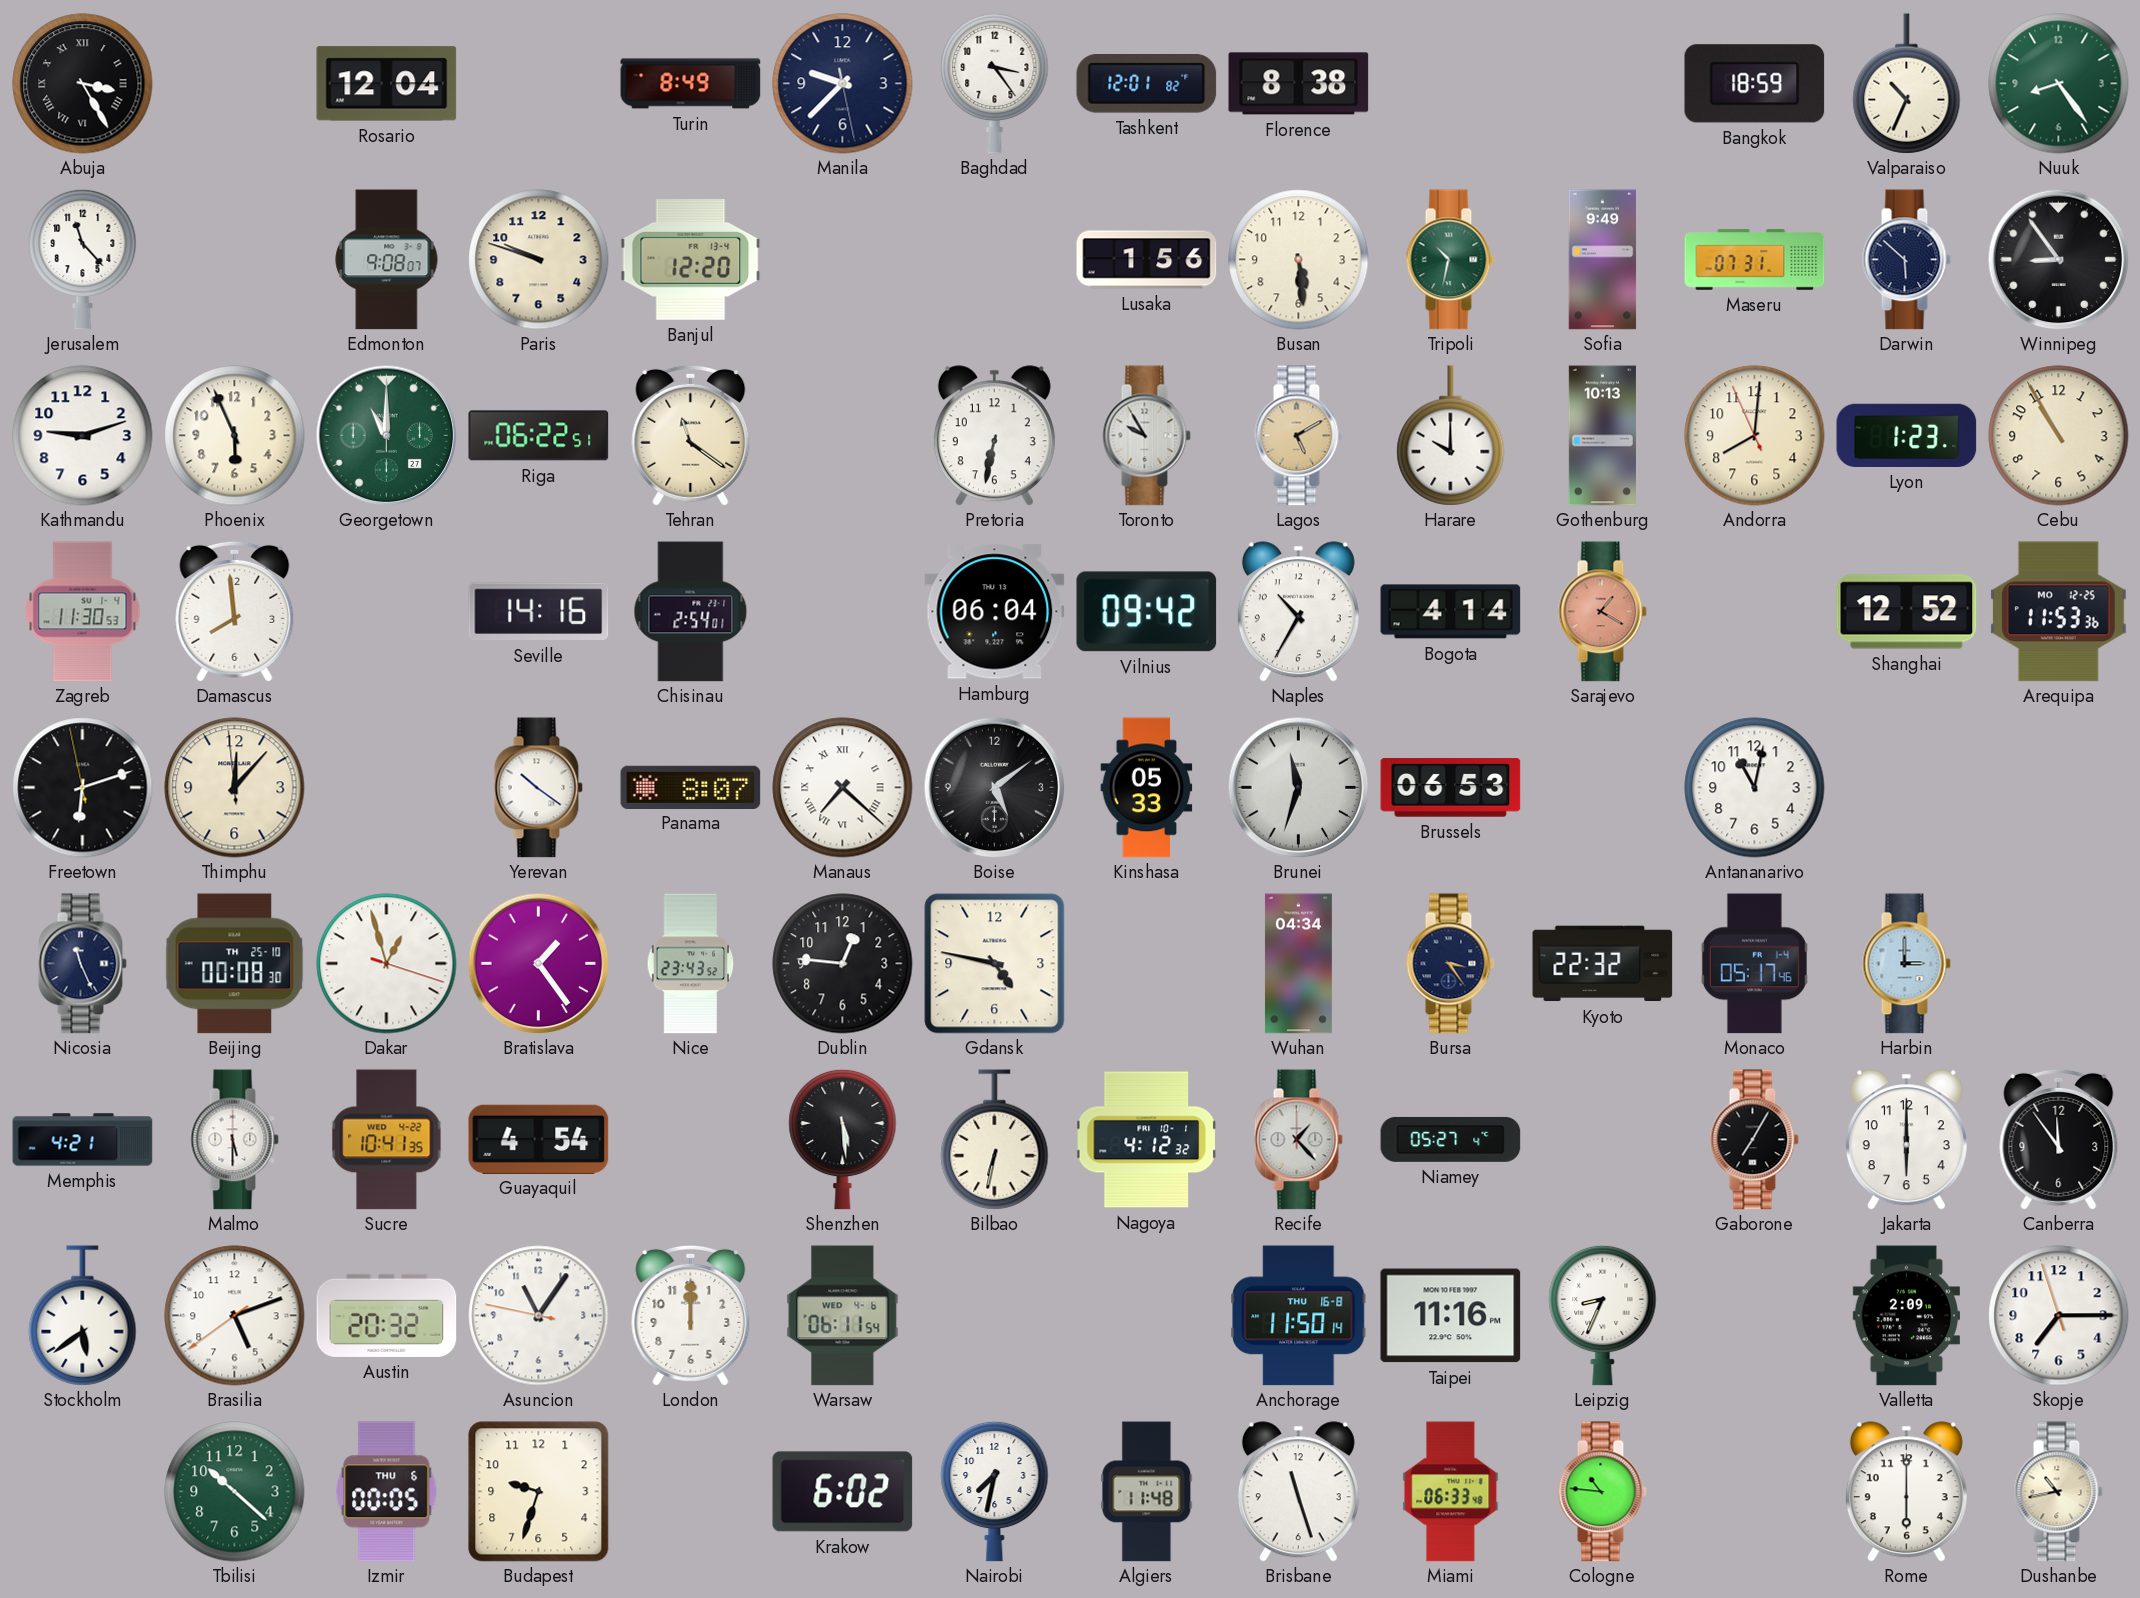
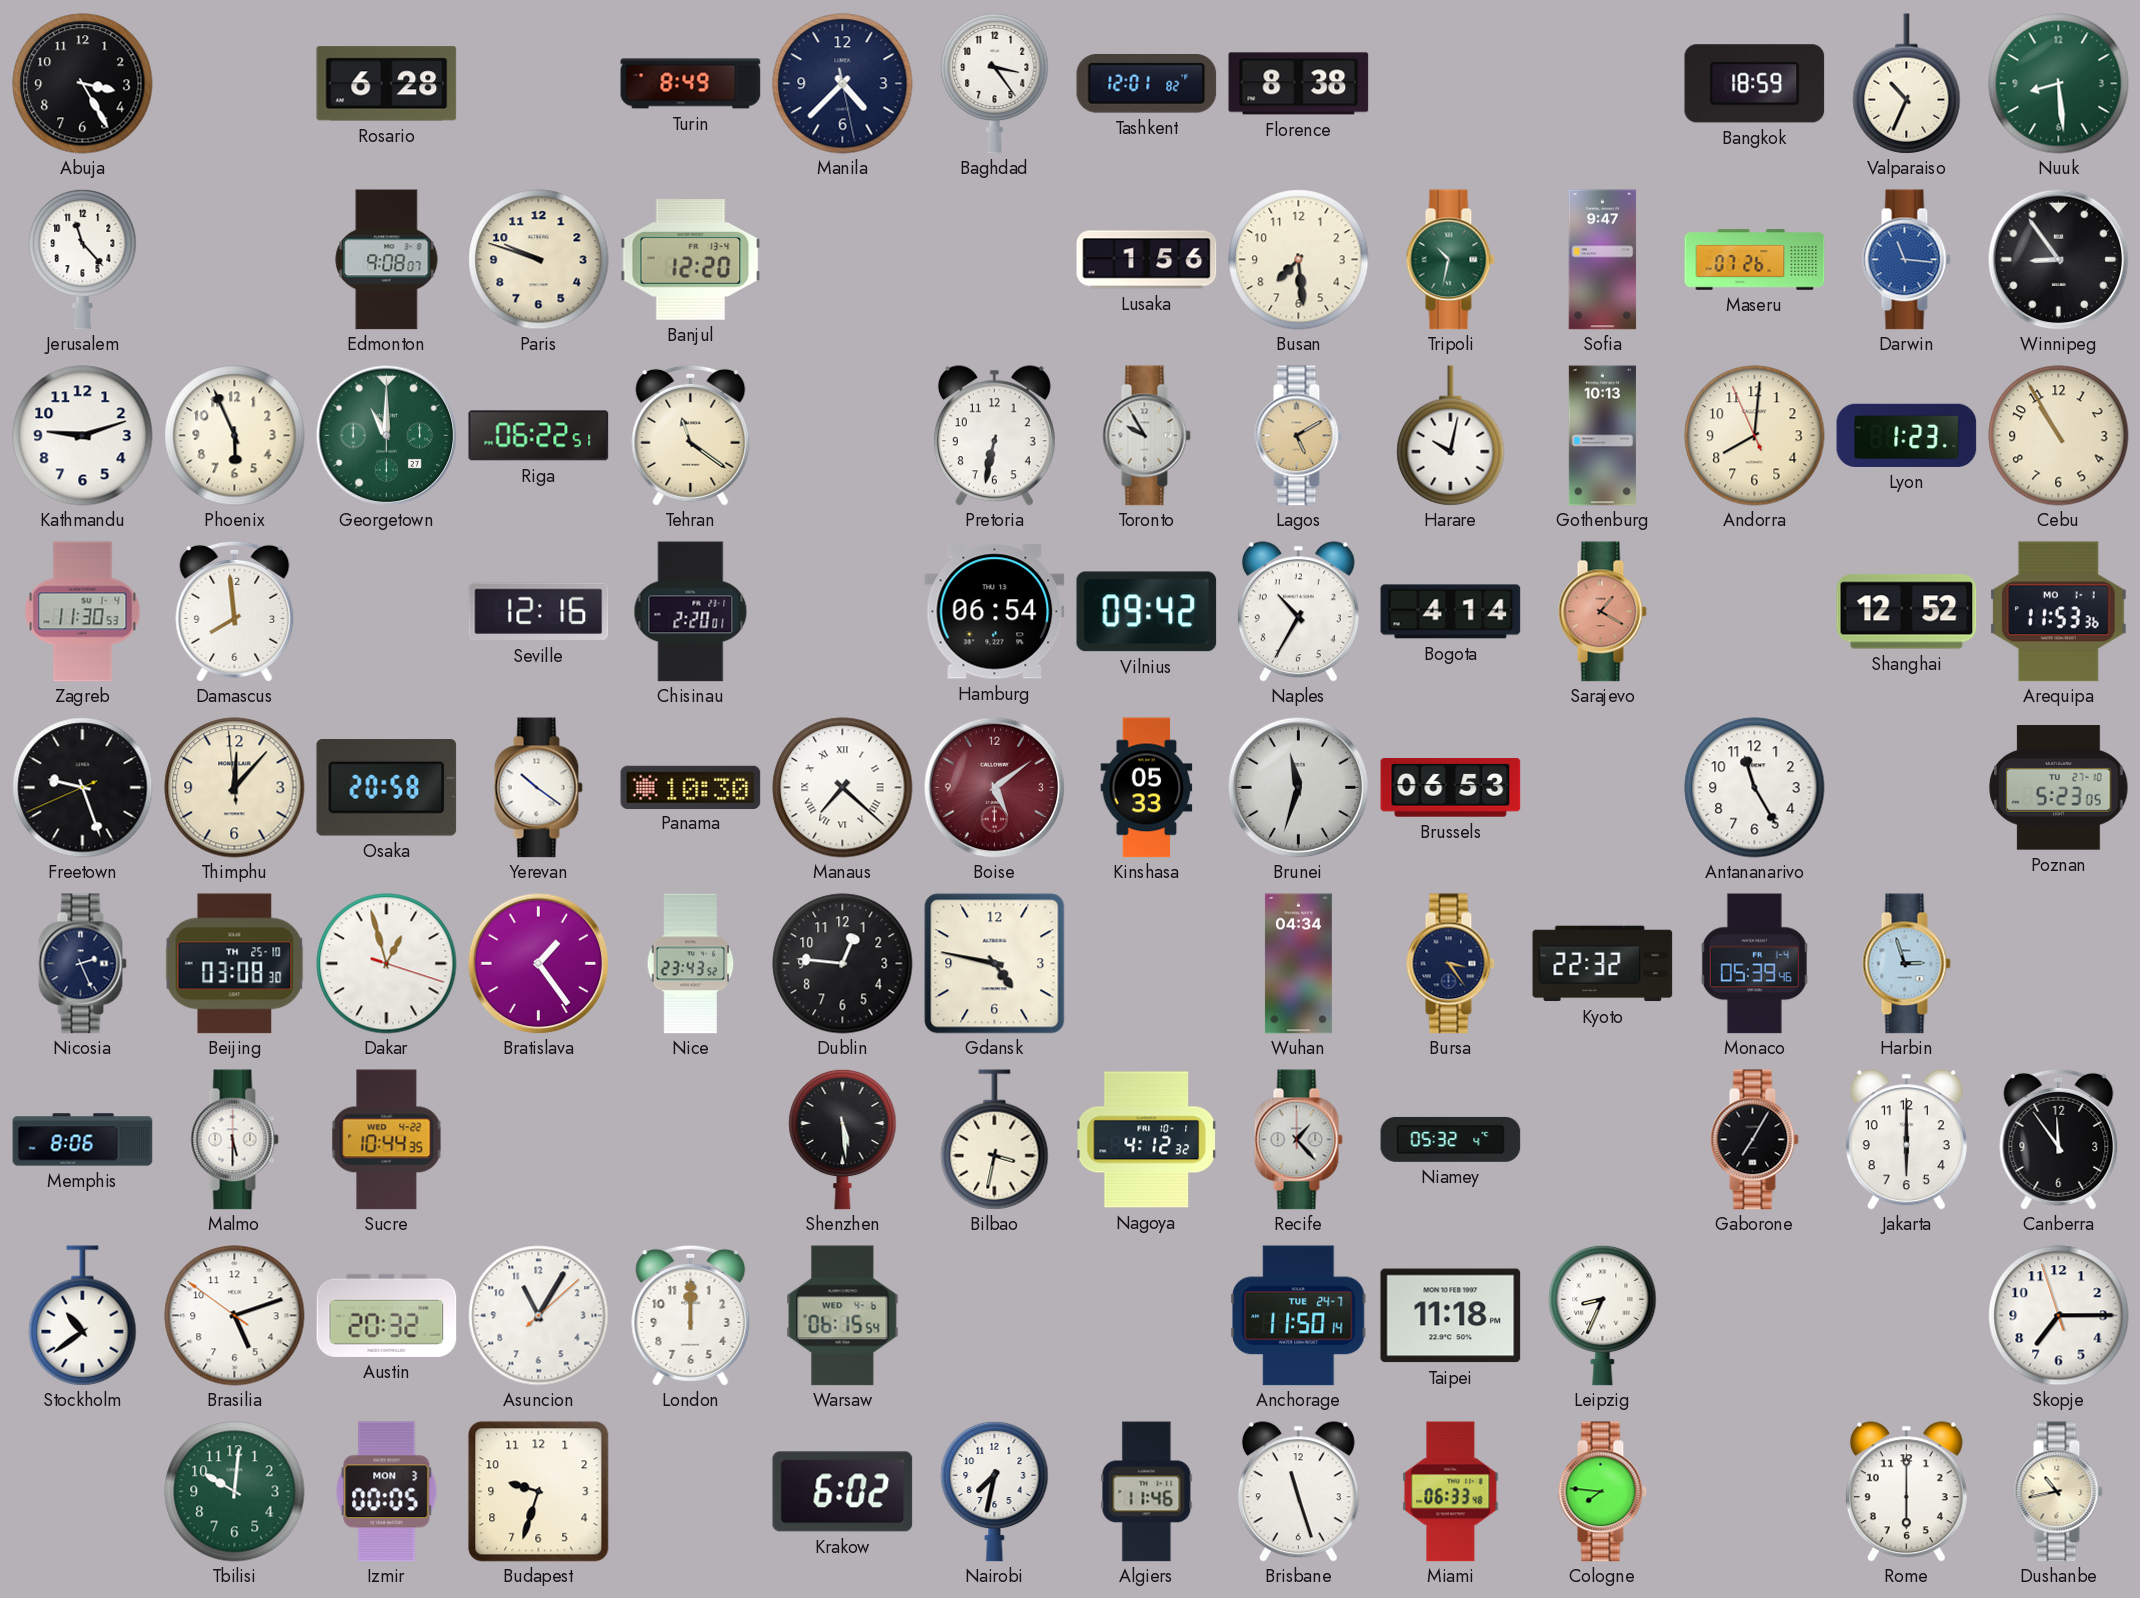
Abuja numerals: Roman -> Arabic
Rosario: 12:04 -> 6:28
Manila: 9:37 -> 4:37
Nuuk: 8:24 -> 8:29
Busan: 5:29 -> 7:29
Sofia: 9:49 -> 9:47
Maseru: 07:31 -> 07:26
Darwin: 5:52 -> 11:16
Darwin dial: navy -> blue
Harare: 10:00 -> 10:02
Seville: 14:16 -> 12:16
Chisinau: 2:54 -> 2:20
Hamburg: 06:04 -> 06:54
Arequipa date: MO 12-25 -> MO 1-1
Freetown: 6:11 -> 9:26
Osaka: none -> 20:58
Panama: 8:07 -> 10:30
Boise dial: black -> burgundy
Antananarivo: 11:02 -> 11:25
Poznan: none -> 5:23
Nicosia: 11:26 -> 2:26
Beijing: 00:08 -> 03:08
Monaco: 05:17 -> 05:39
Harbin: 3:00 -> 2:57
Memphis: 4:21 -> 8:06
Sucre: 10:41 -> 10:44
Guayaquil: 4:54 -> none
Bilbao: 6:32 -> 3:32
Niamey: 05:27 -> 05:32
Stockholm: 5:39 -> 10:39
Brasilia: 5:11:39 -> 5:11:51
Asuncion: 11:05:47 -> 11:05:08
Warsaw: 06:11 -> 06:15
Anchorage date: THU 16-8 -> TUE 24-7
Taipei: 11:16 -> 11:18
Valletta: 2:09 -> none
Tbilisi: 10:22 -> 10:01
Izmir date: THU 6 -> MON 3
Algiers: 11:48 -> 11:46
Cologne: 10:46 -> 7:46
